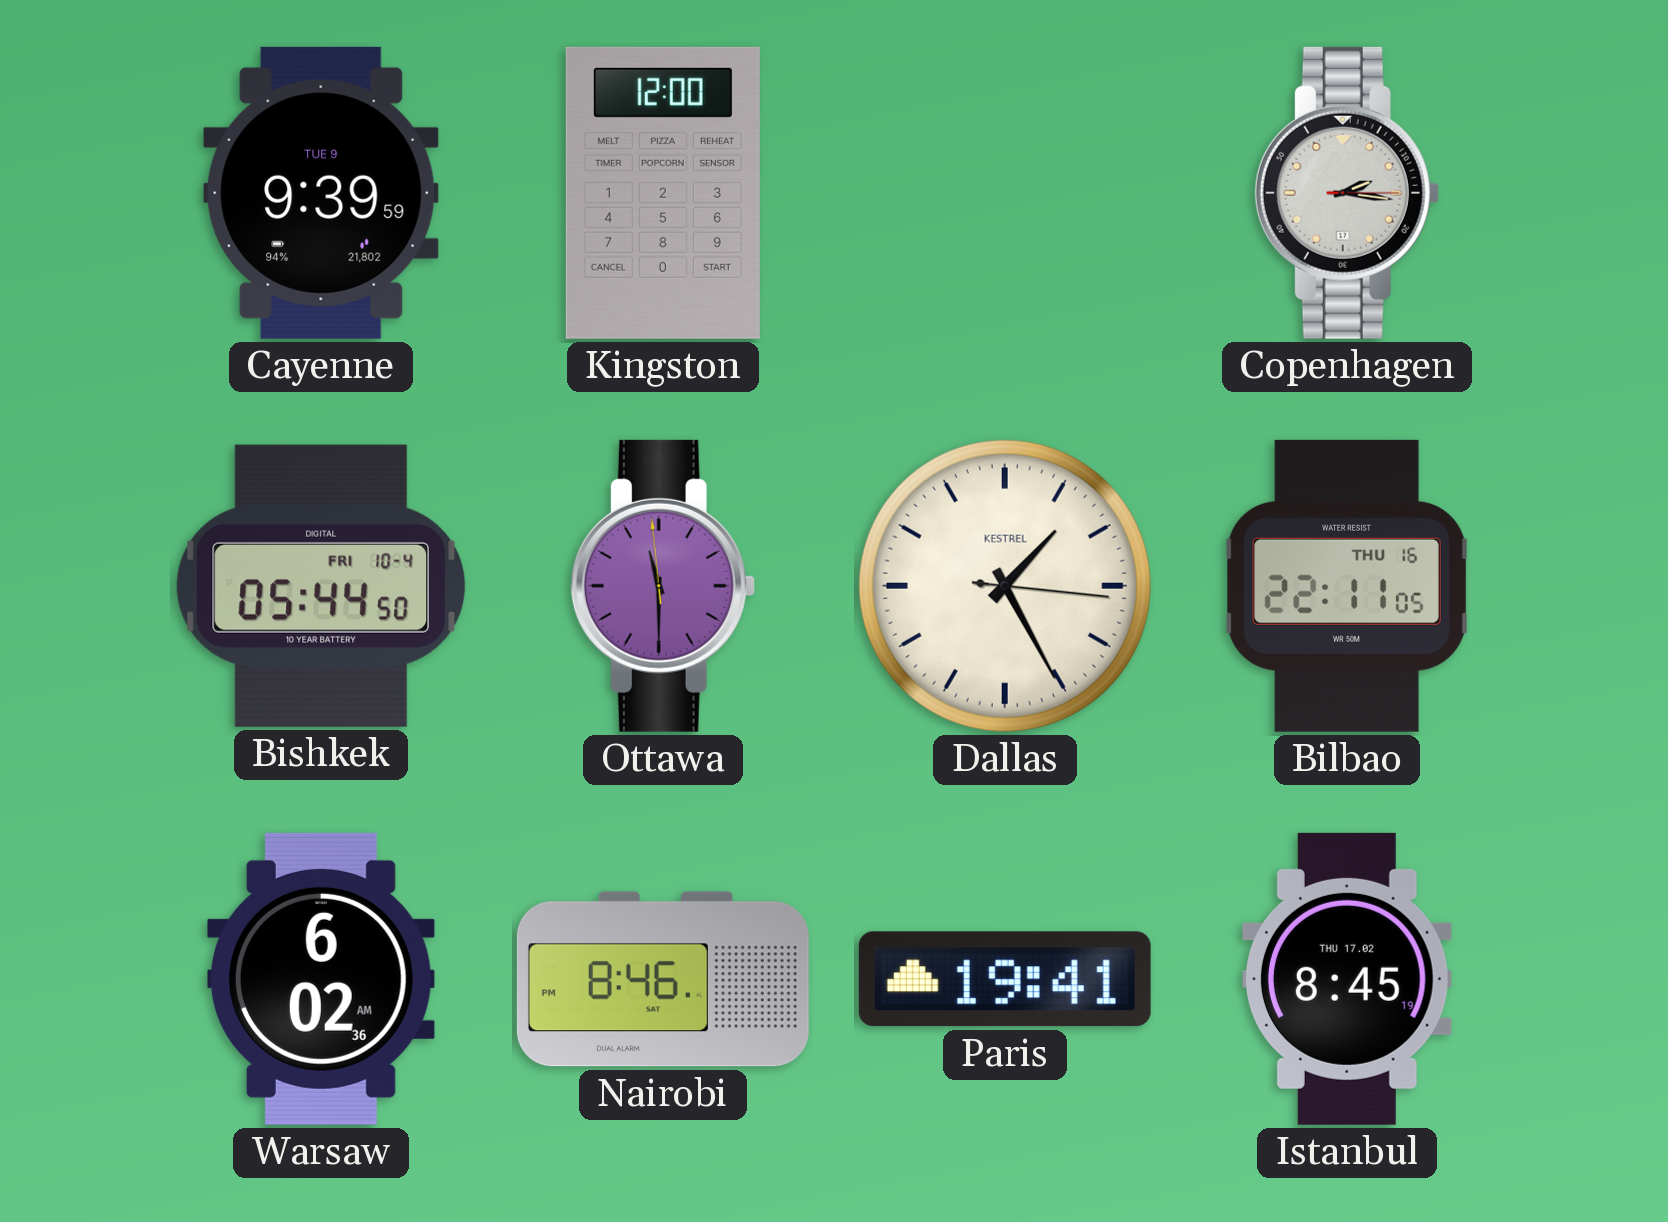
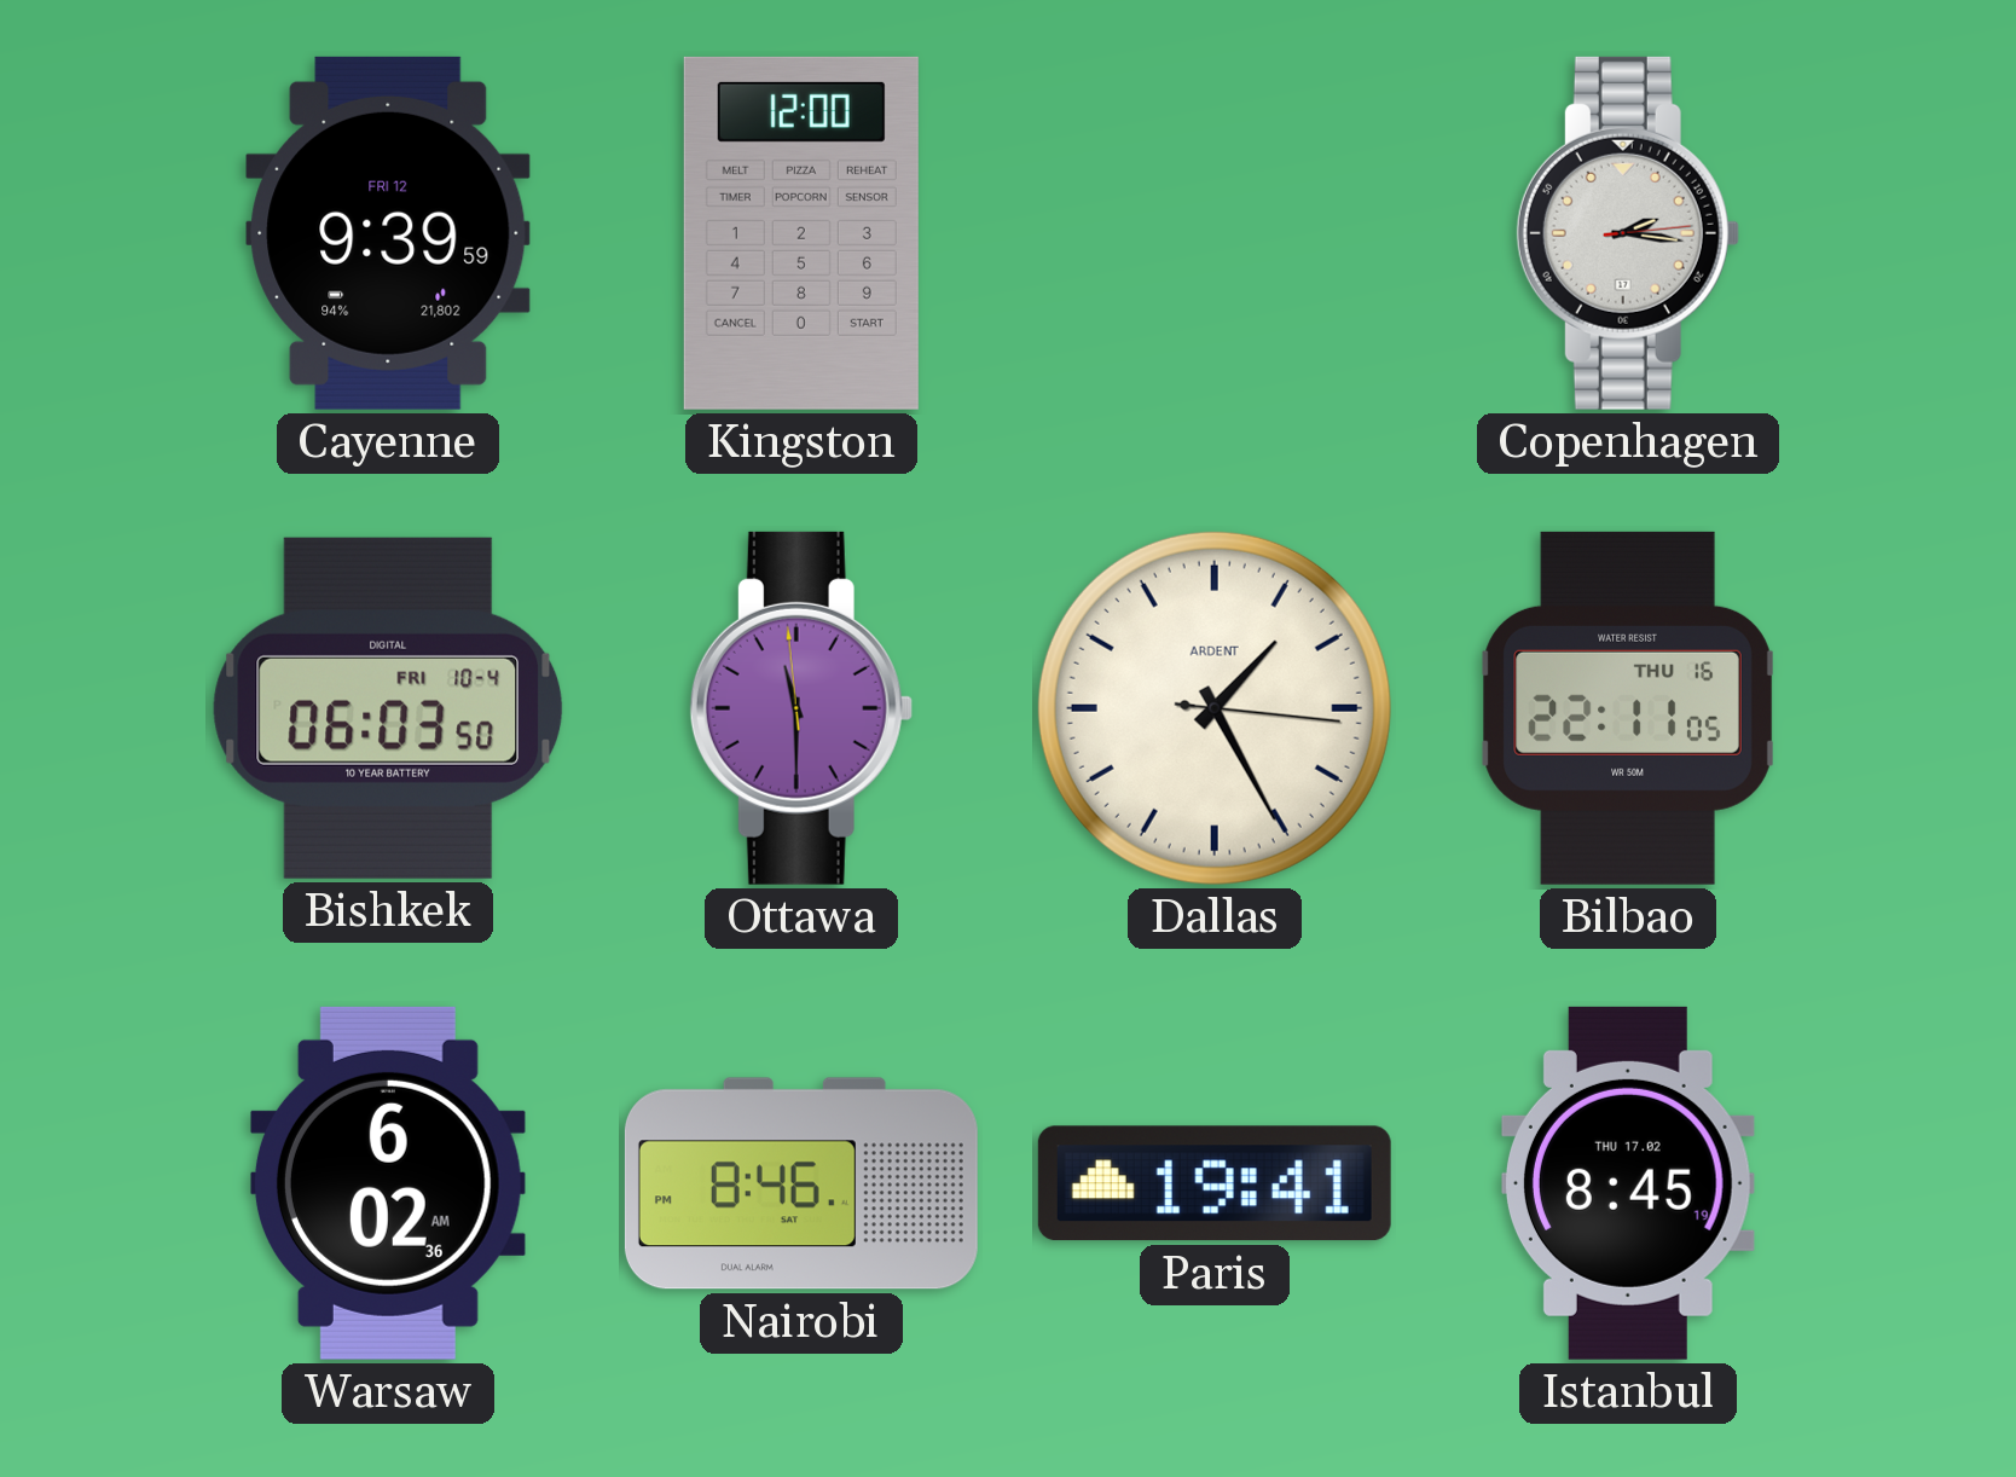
Cayenne date: TUE 9 -> FRI 12
Copenhagen: 2:16:15 -> 2:16:14
Bishkek: 05:44 -> 06:03
Dallas brand: KESTREL -> ARDENT
